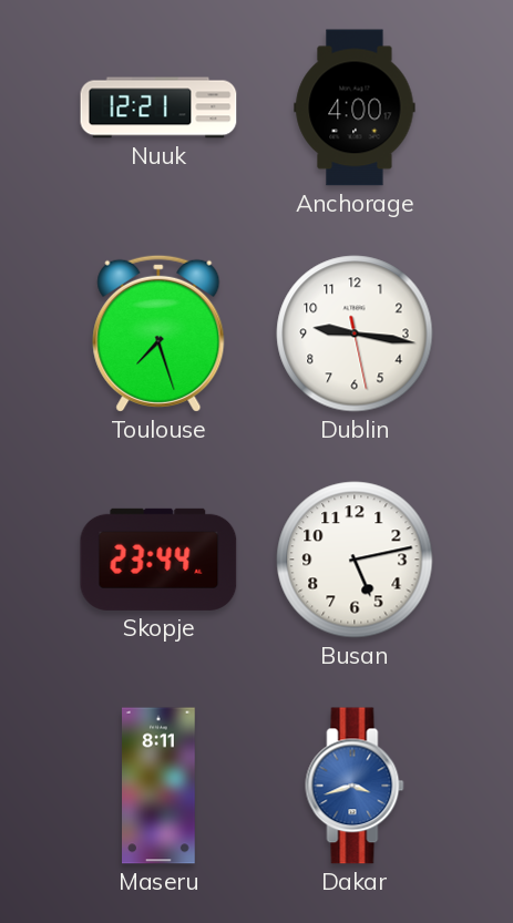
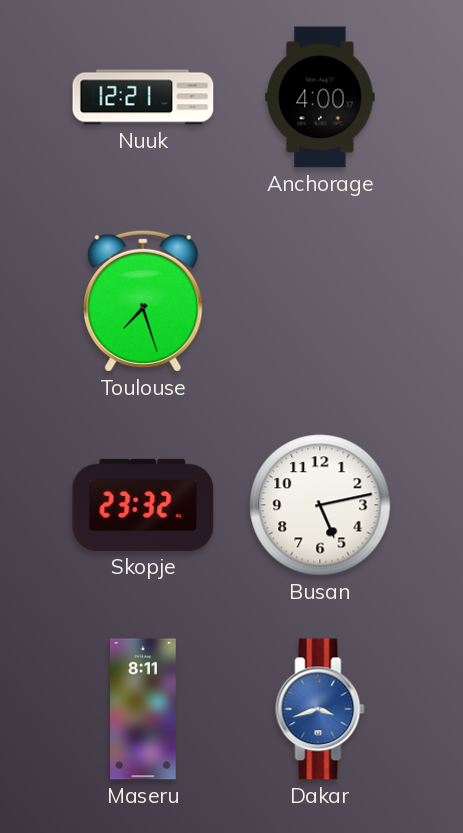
Dublin: 9:16 -> none
Skopje: 23:44 -> 23:32
